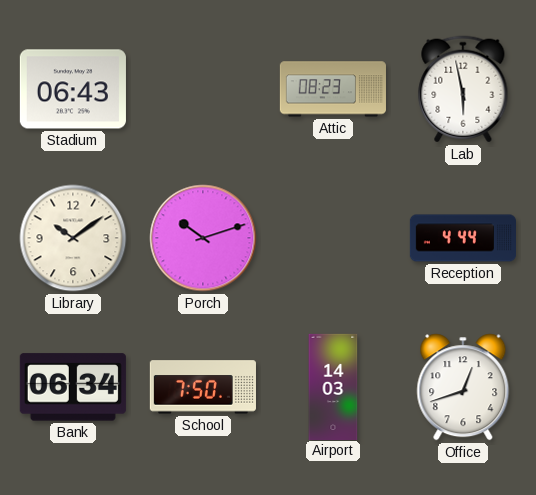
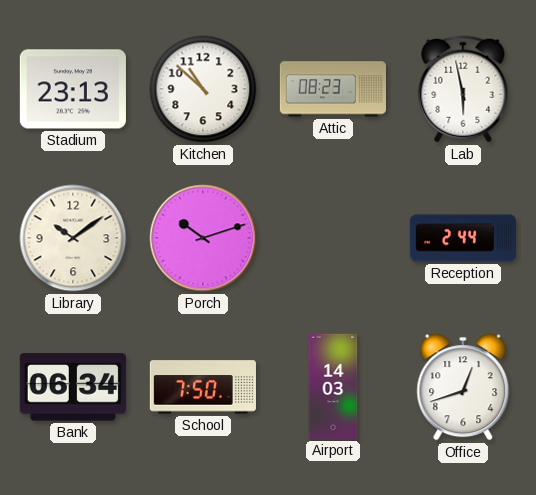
Stadium: 06:43 -> 23:13
Kitchen: none -> 10:52
Reception: 4:44 -> 2:44
